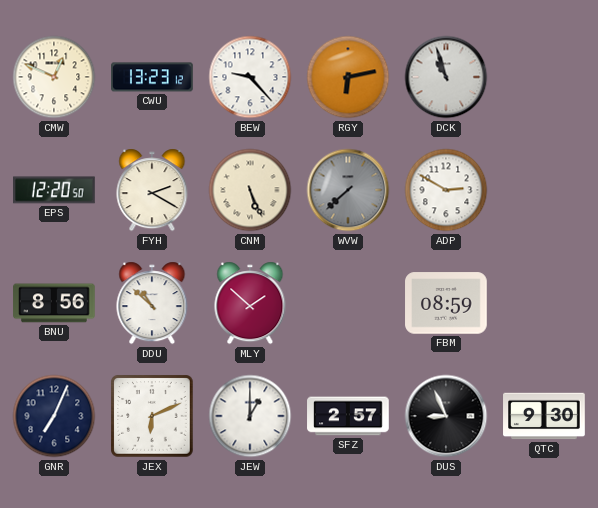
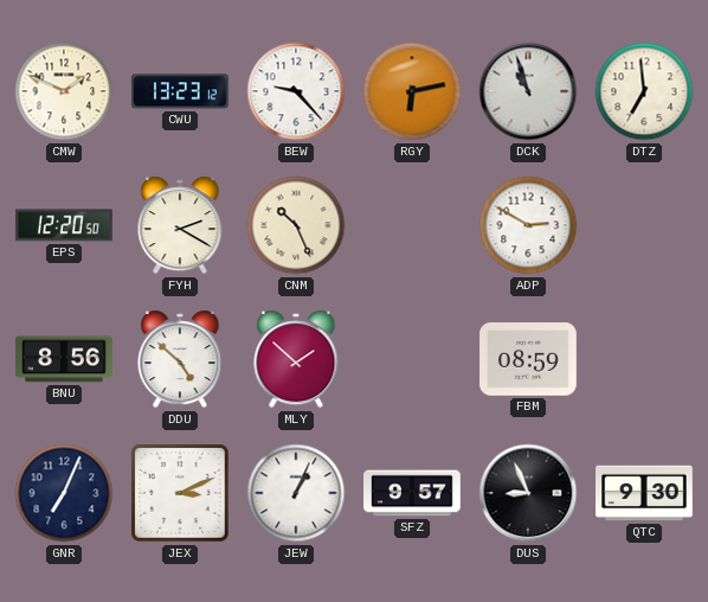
CMW: 12:49 -> 1:49
DTZ: none -> 6:59
CNM: 5:26 -> 10:26
WVW: 7:38 -> none
DDU: 10:52 -> 4:52
JEX: 6:11 -> 3:11
JEW: 1:00 -> 1:04
SFZ: 2:57 -> 9:57
